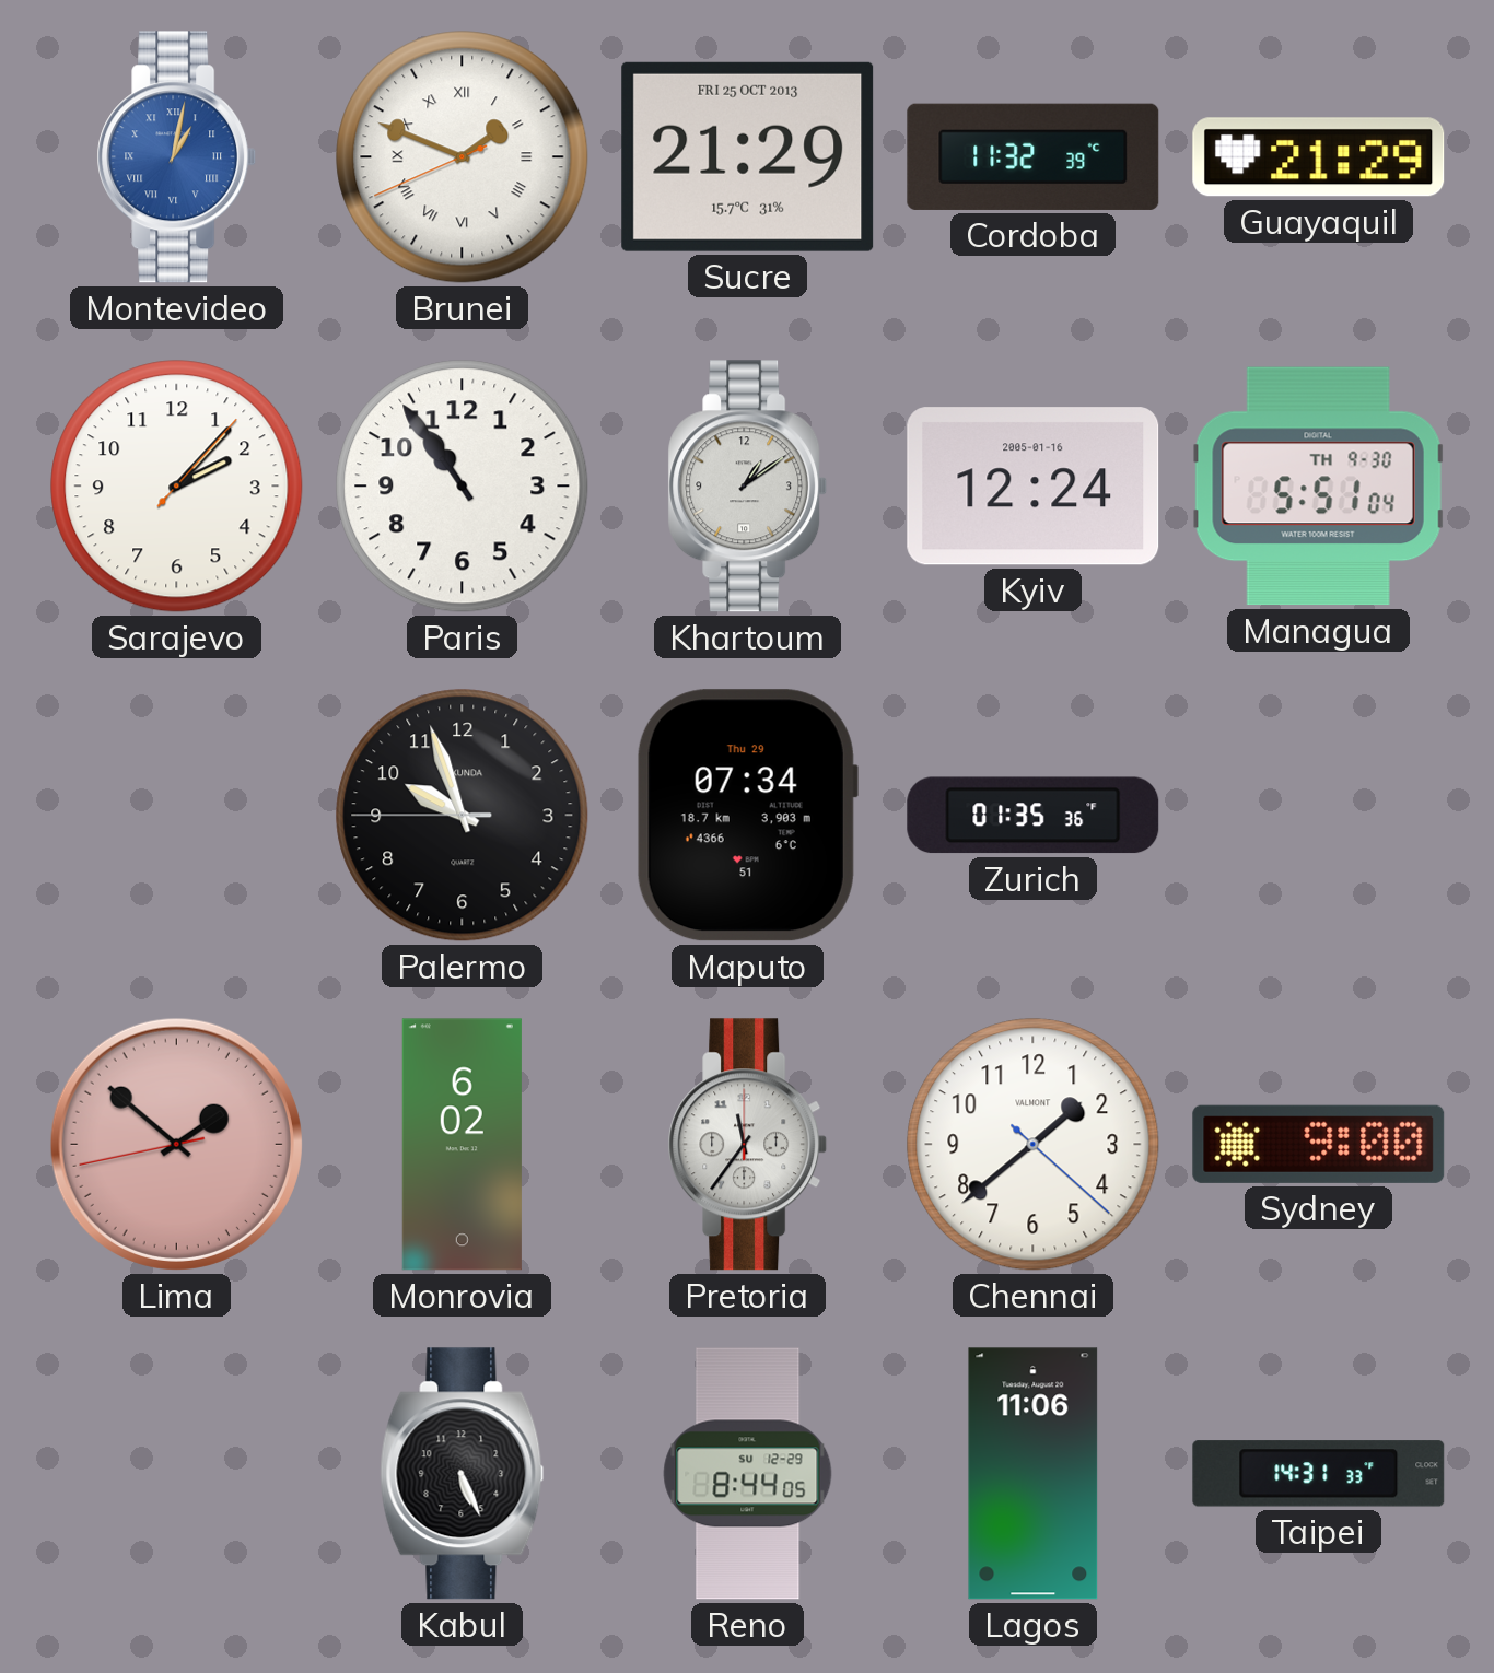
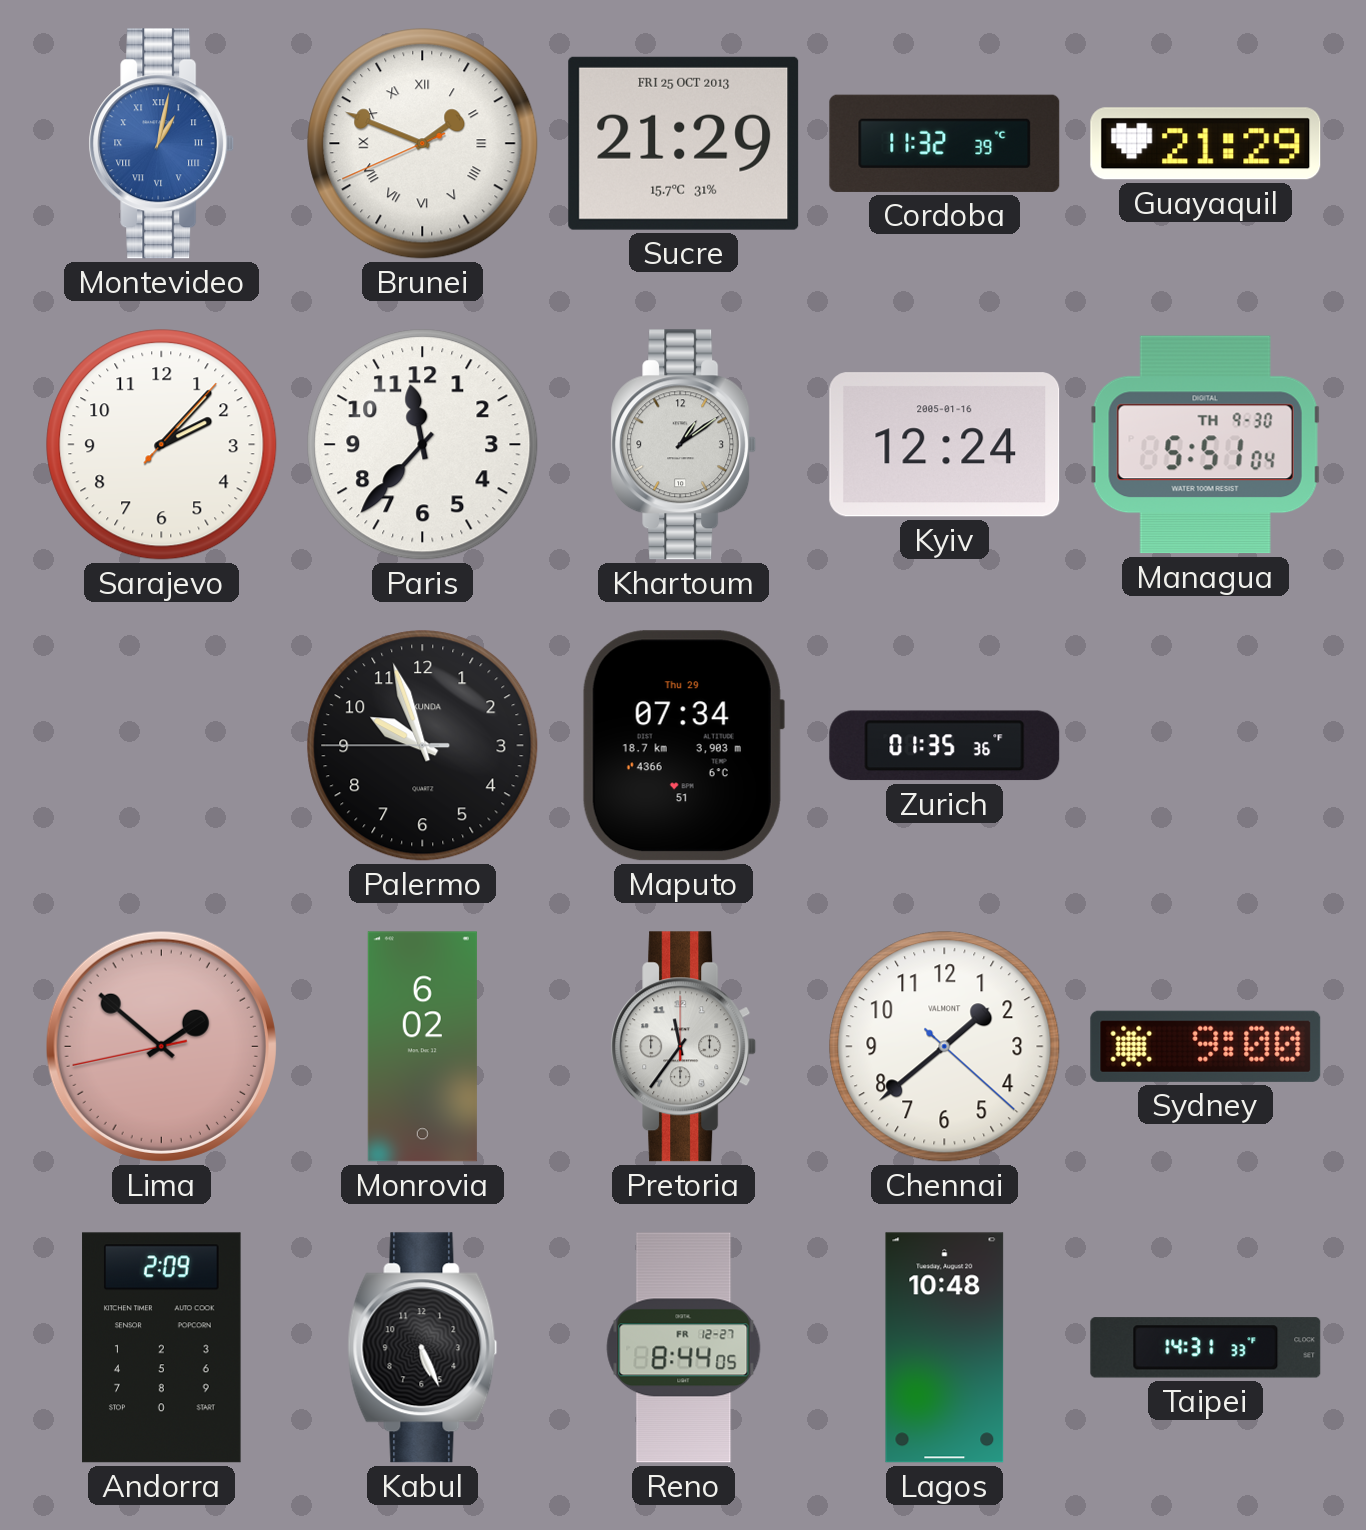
Paris: 10:54 -> 11:37
Andorra: none -> 2:09
Reno date: SU 12-29 -> FR 12-27
Lagos: 11:06 -> 10:48
